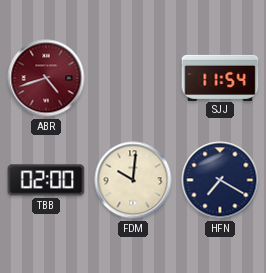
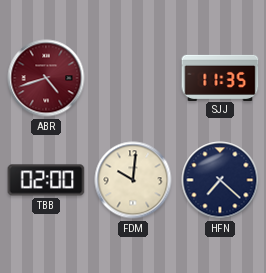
SJJ: 11:54 -> 11:35
HFN: 7:20 -> 7:22
